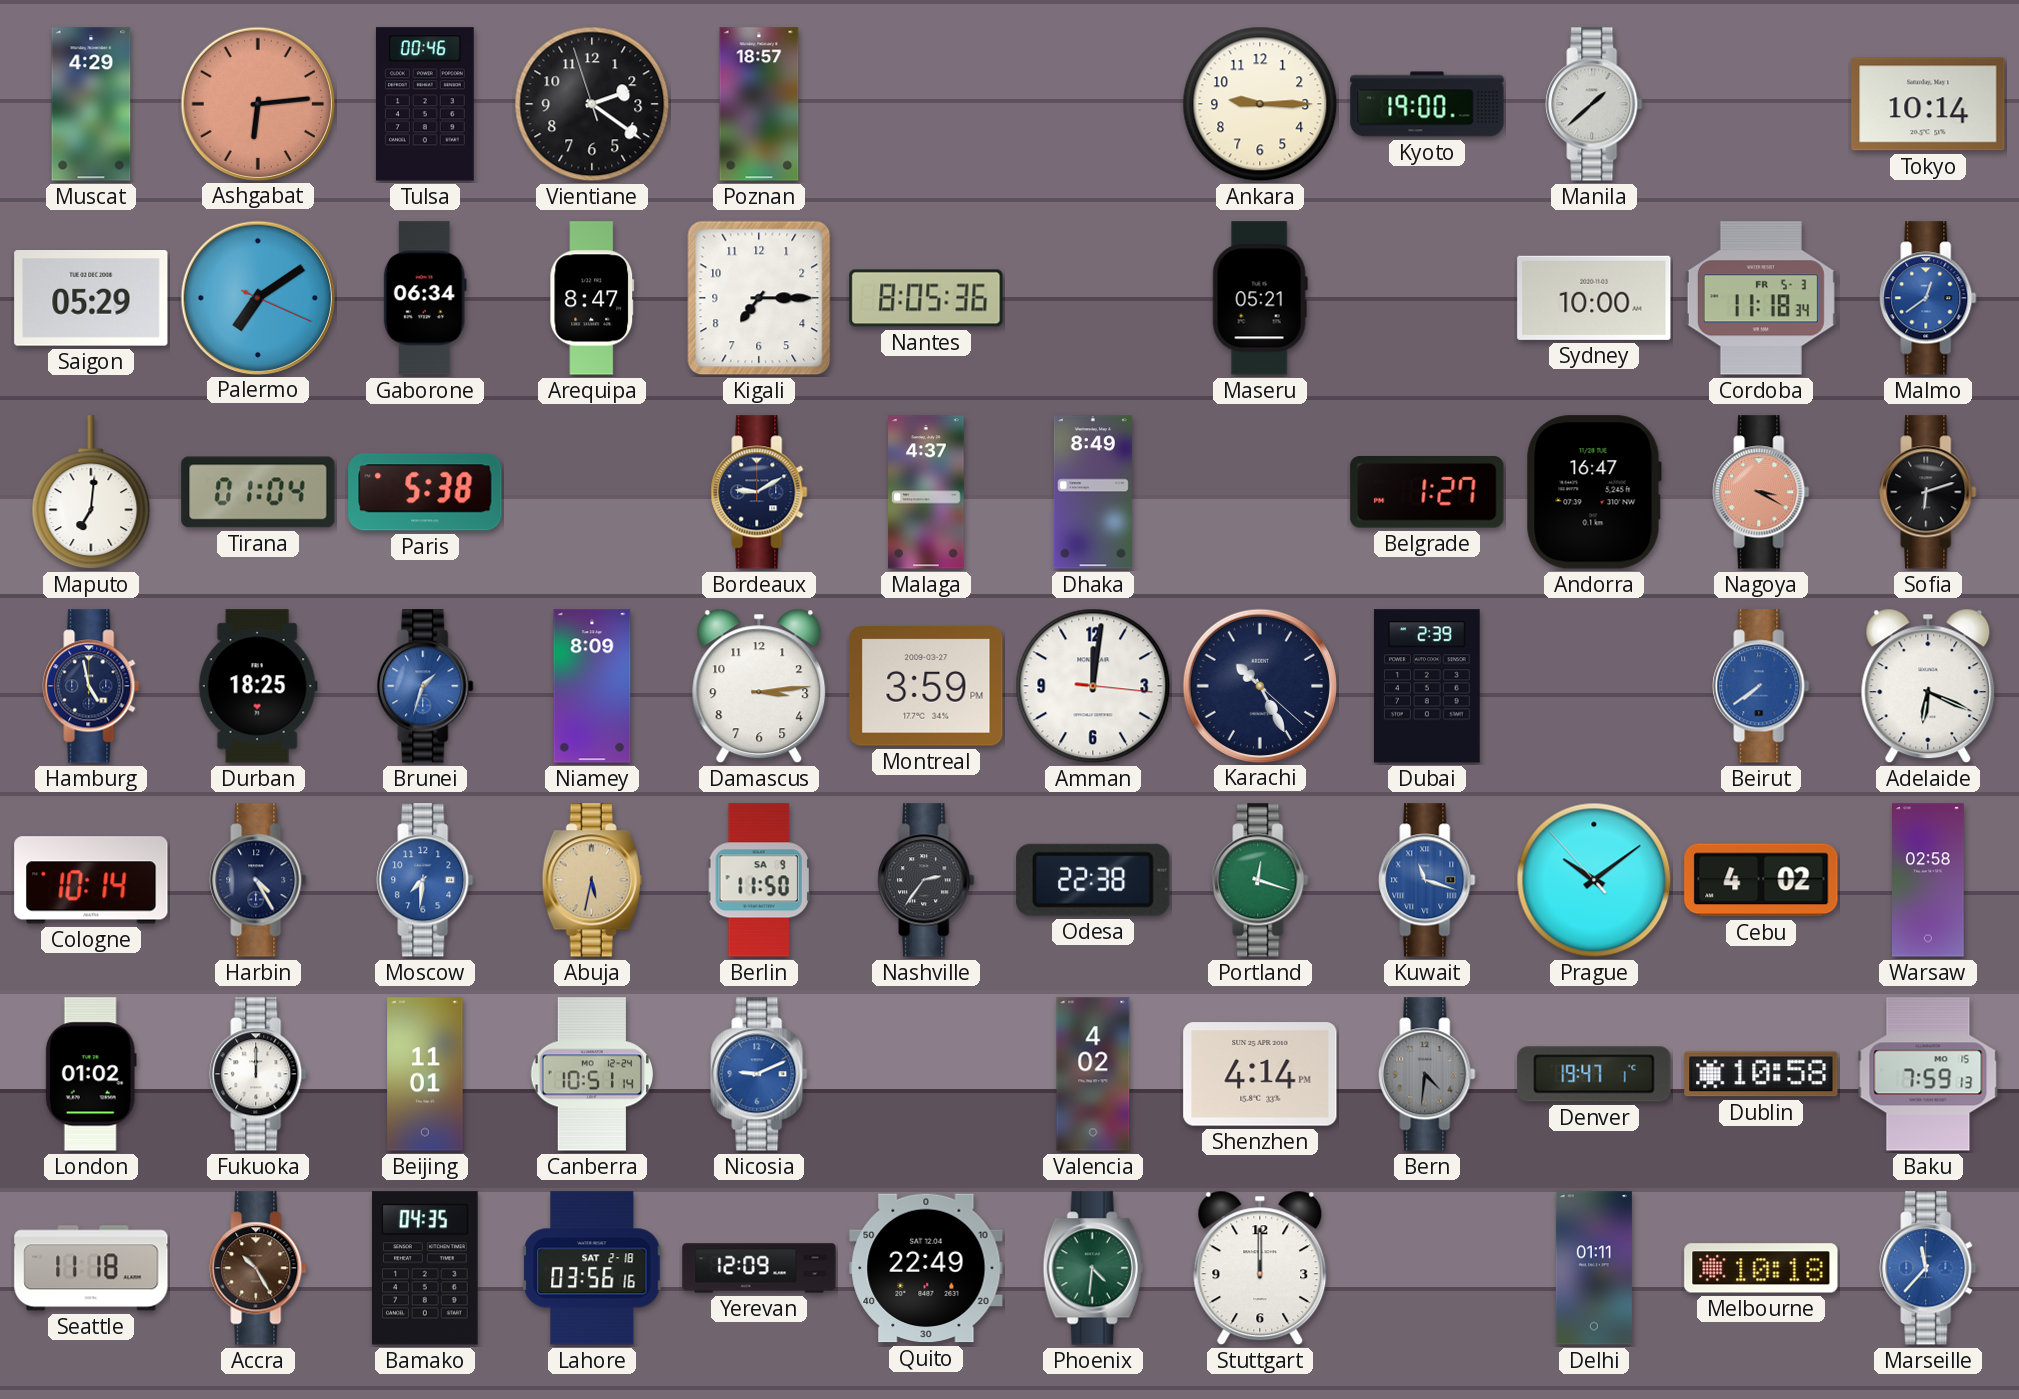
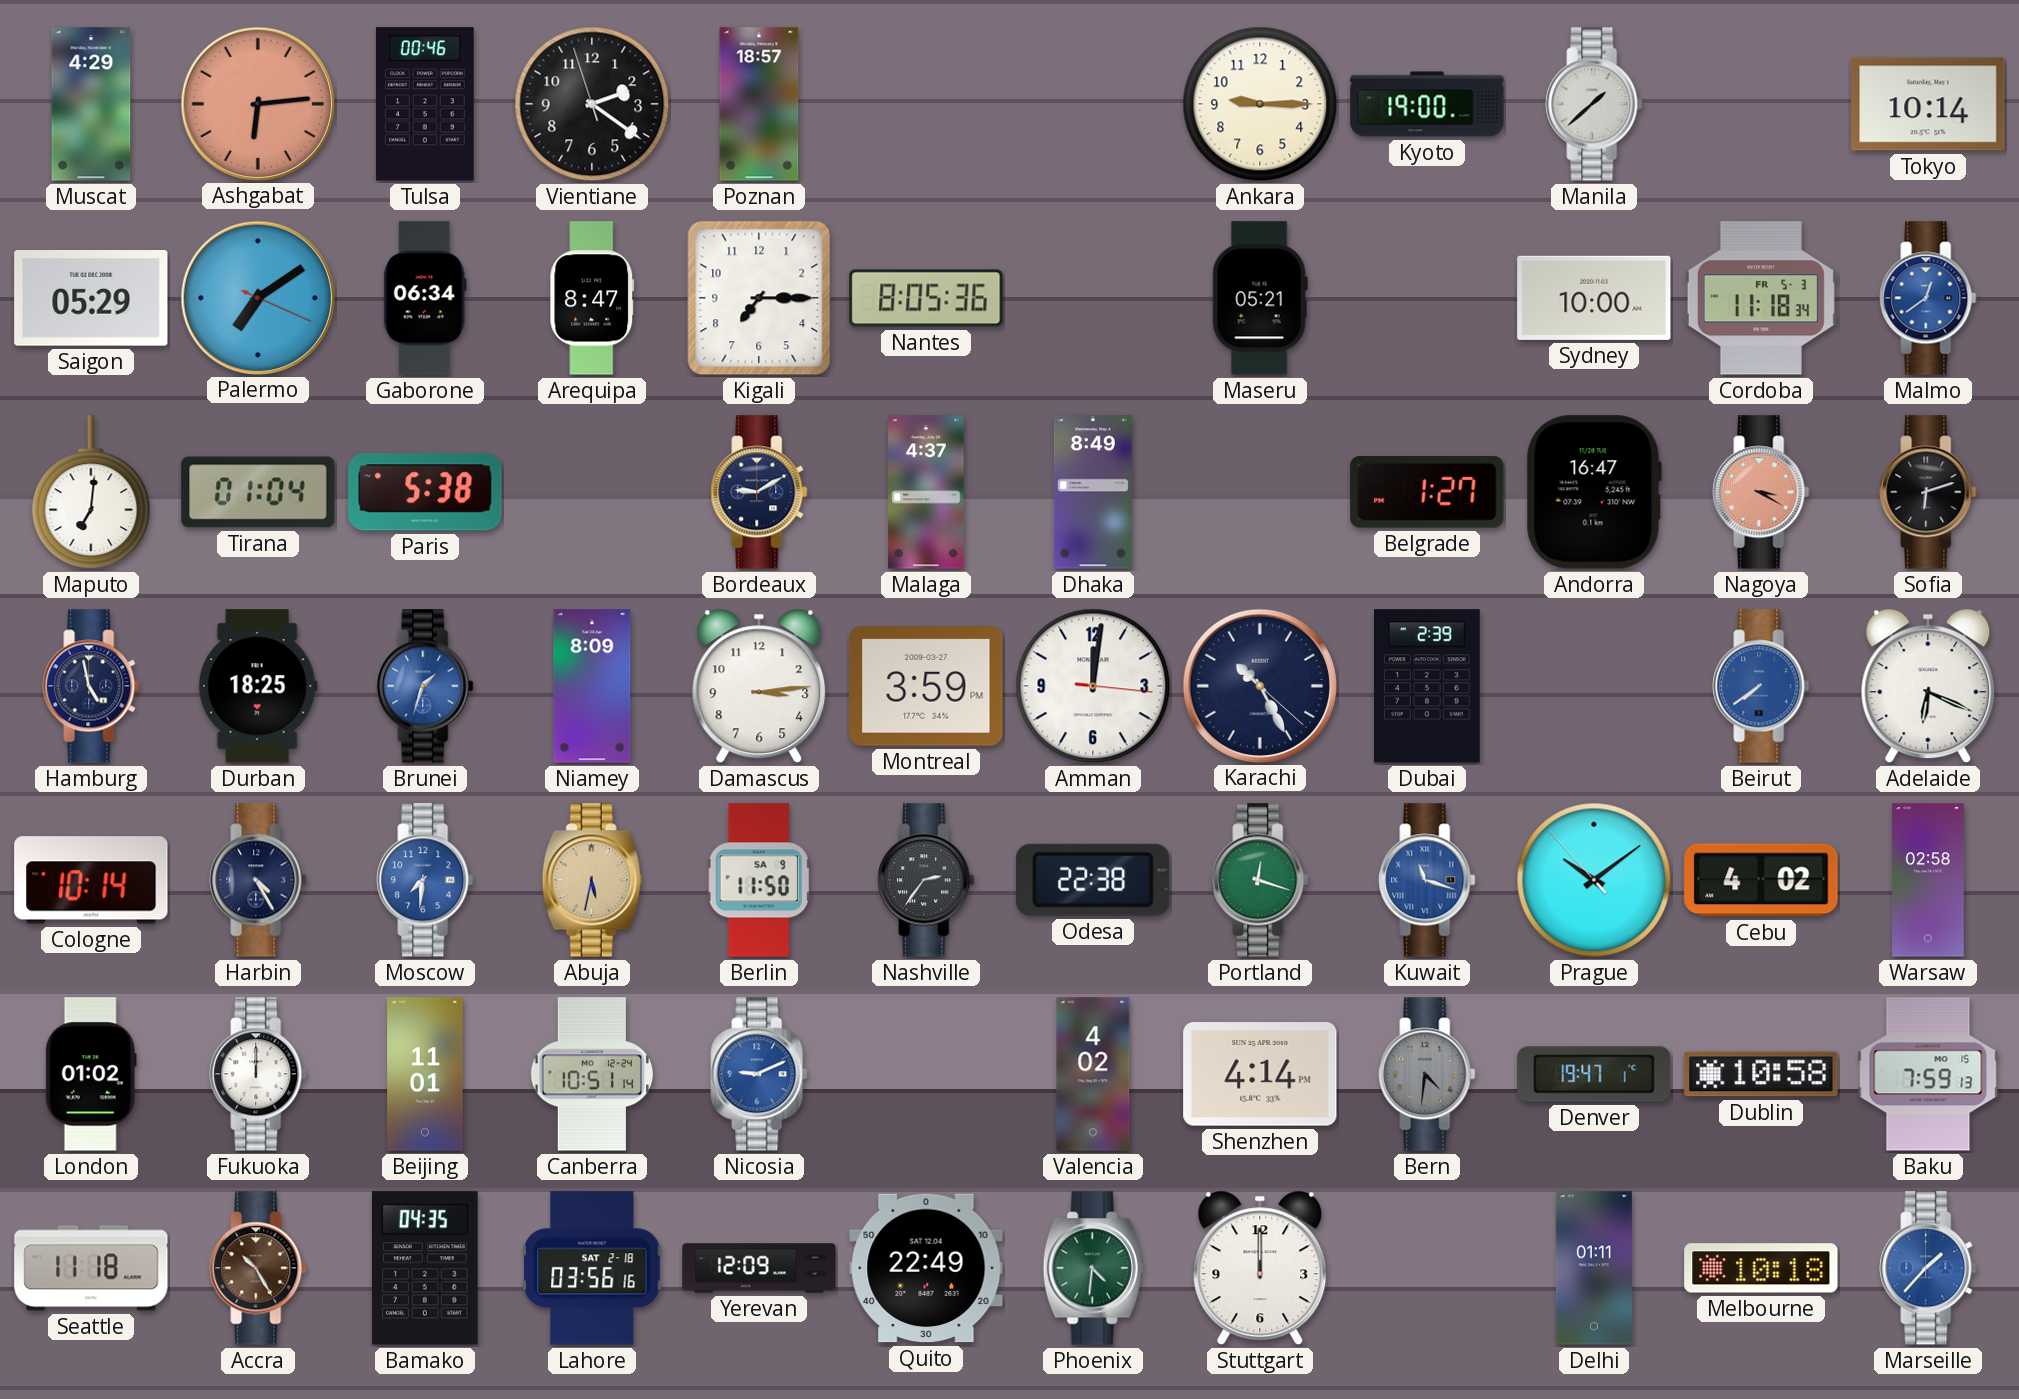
Marseille: 11:37 -> 1:37
